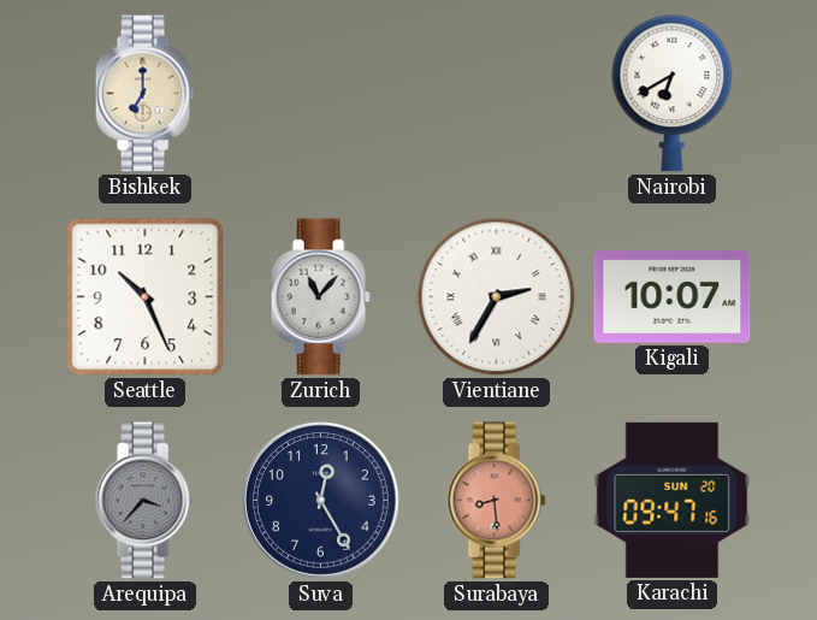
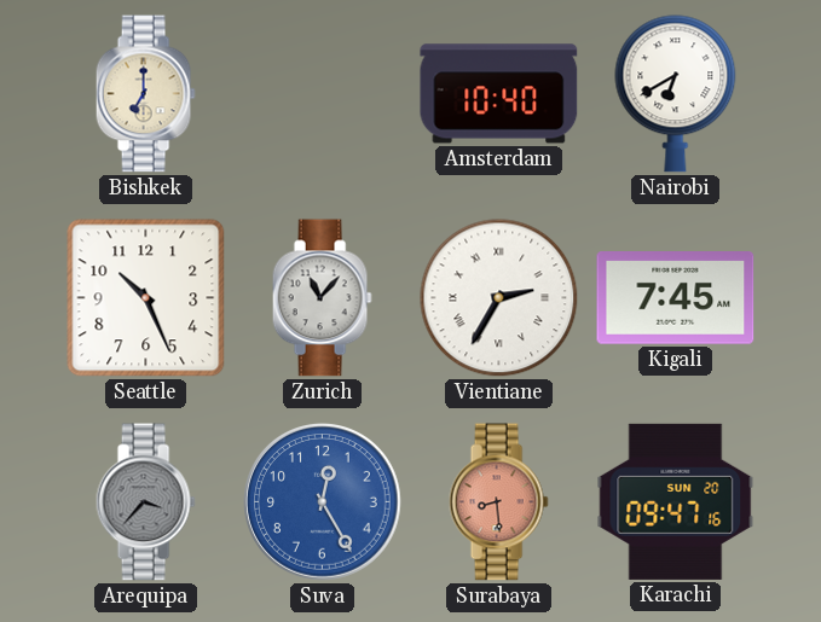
Amsterdam: none -> 10:40
Kigali: 10:07 -> 7:45
Suva dial: navy -> blue
